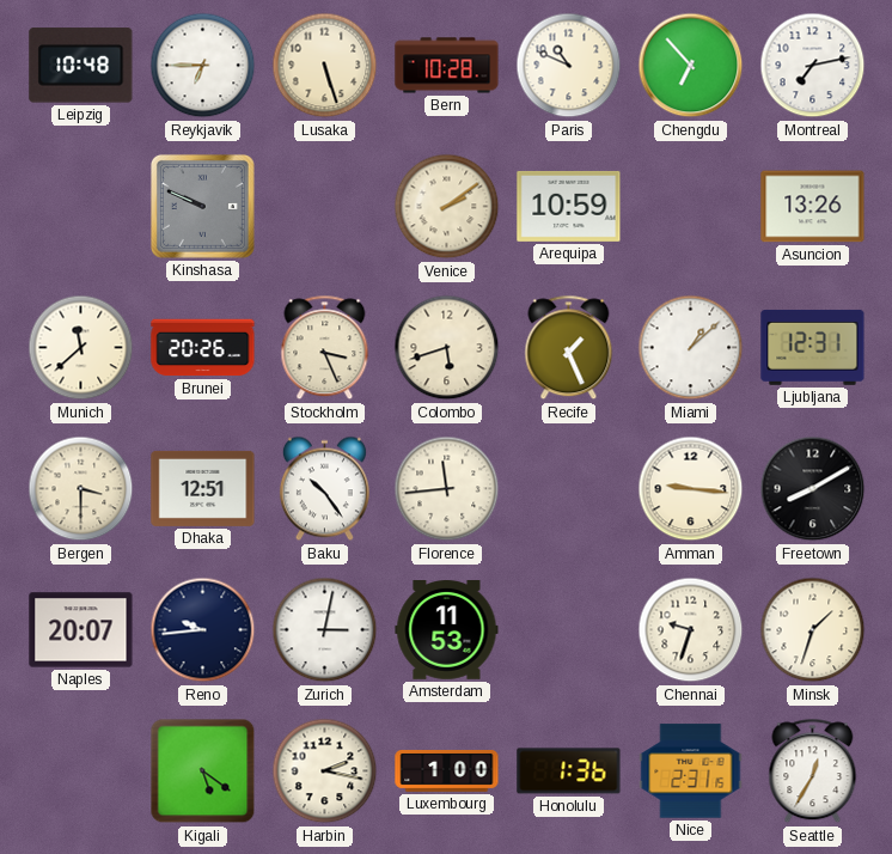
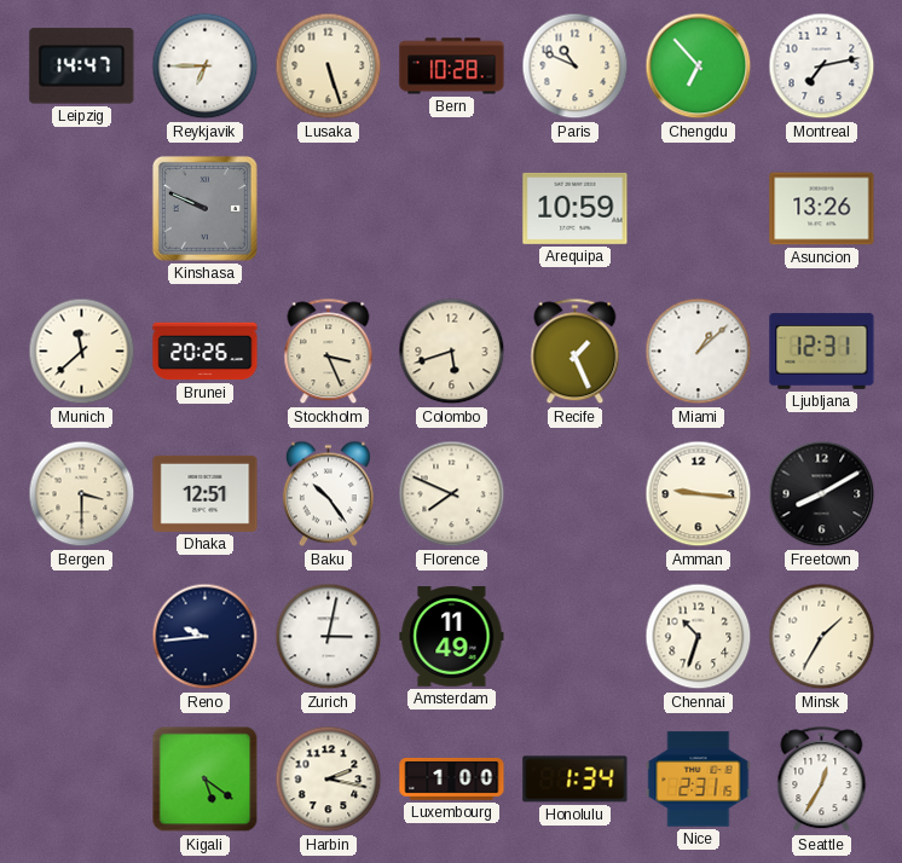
Leipzig: 10:48 -> 14:47
Venice: 2:09 -> none
Florence: 11:44 -> 7:49
Naples: 20:07 -> none
Amsterdam: 11:53 -> 11:49
Chennai: 9:33 -> 10:33
Minsk: 1:33 -> 1:35
Honolulu: 1:36 -> 1:34
